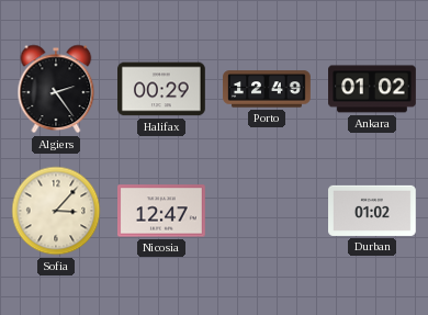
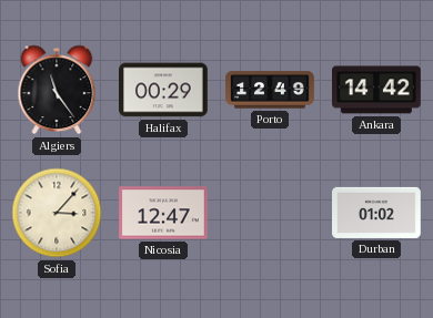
Algiers: 2:24 -> 11:24
Ankara: 01:02 -> 14:42
